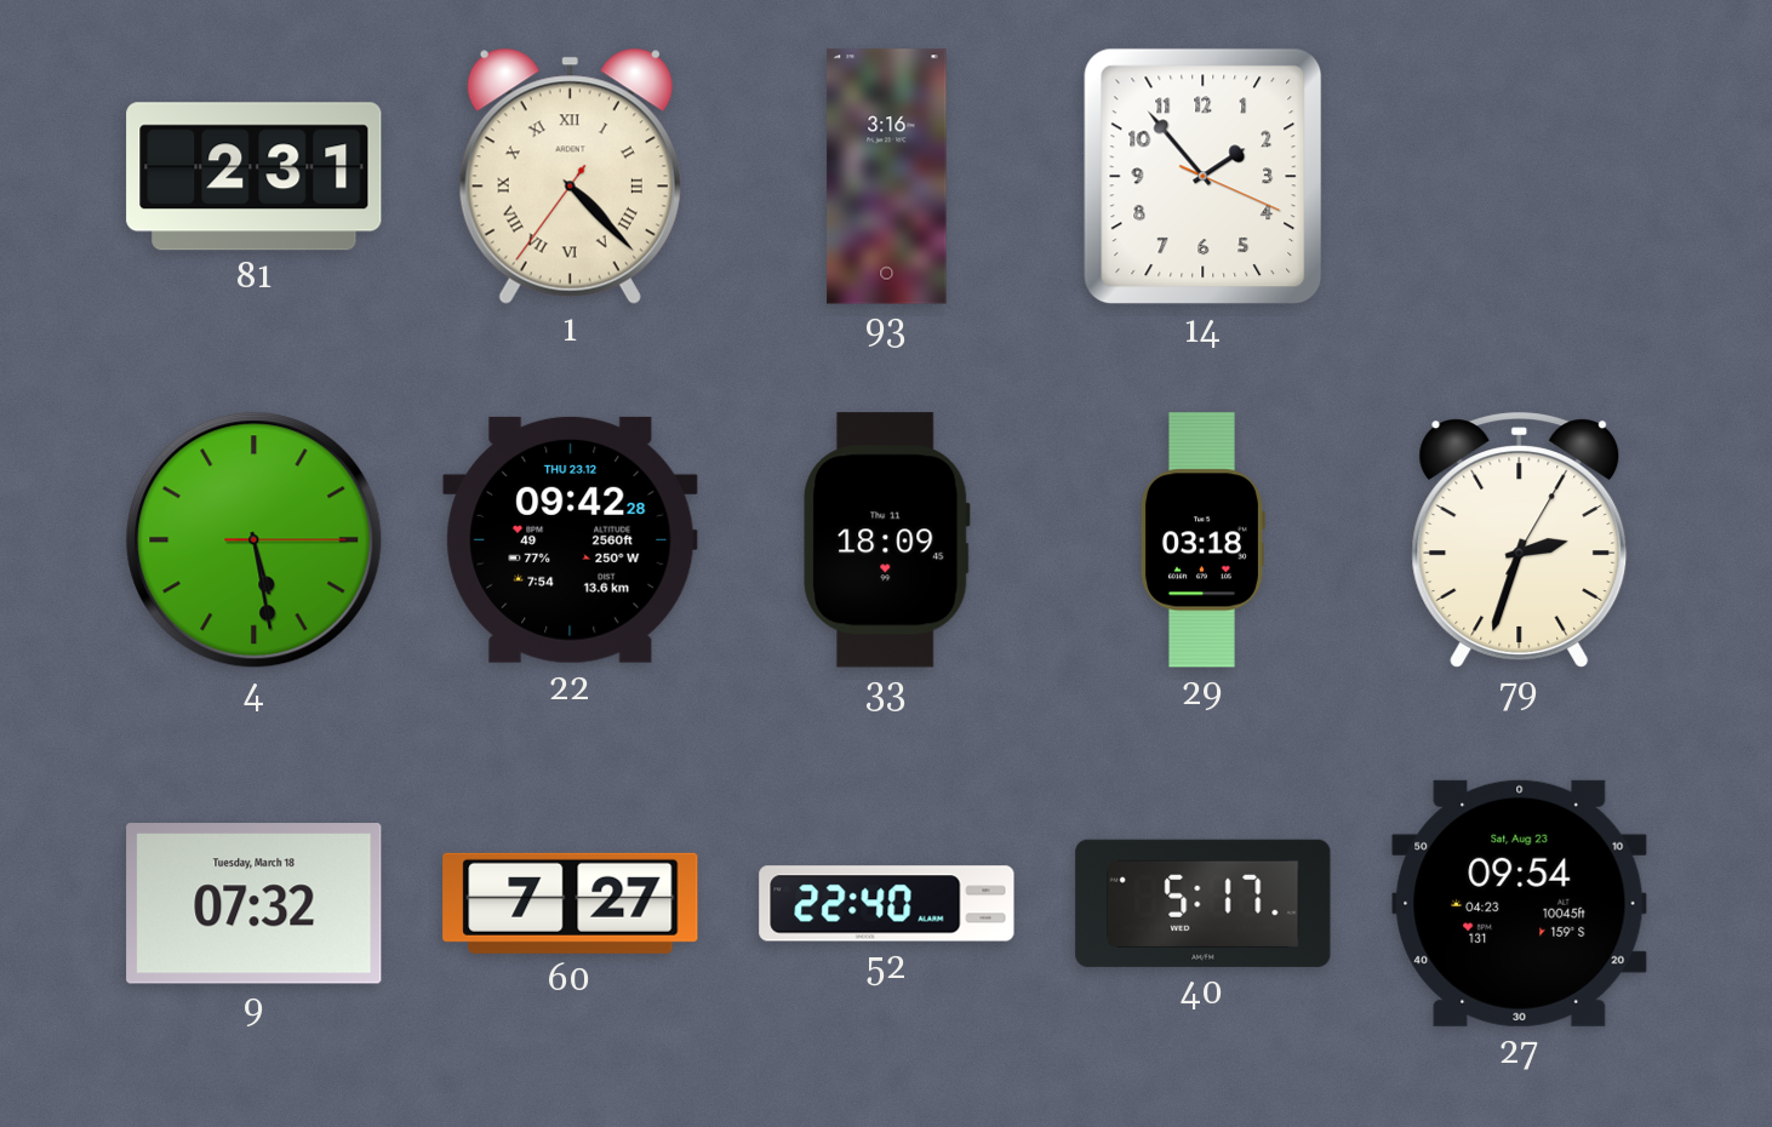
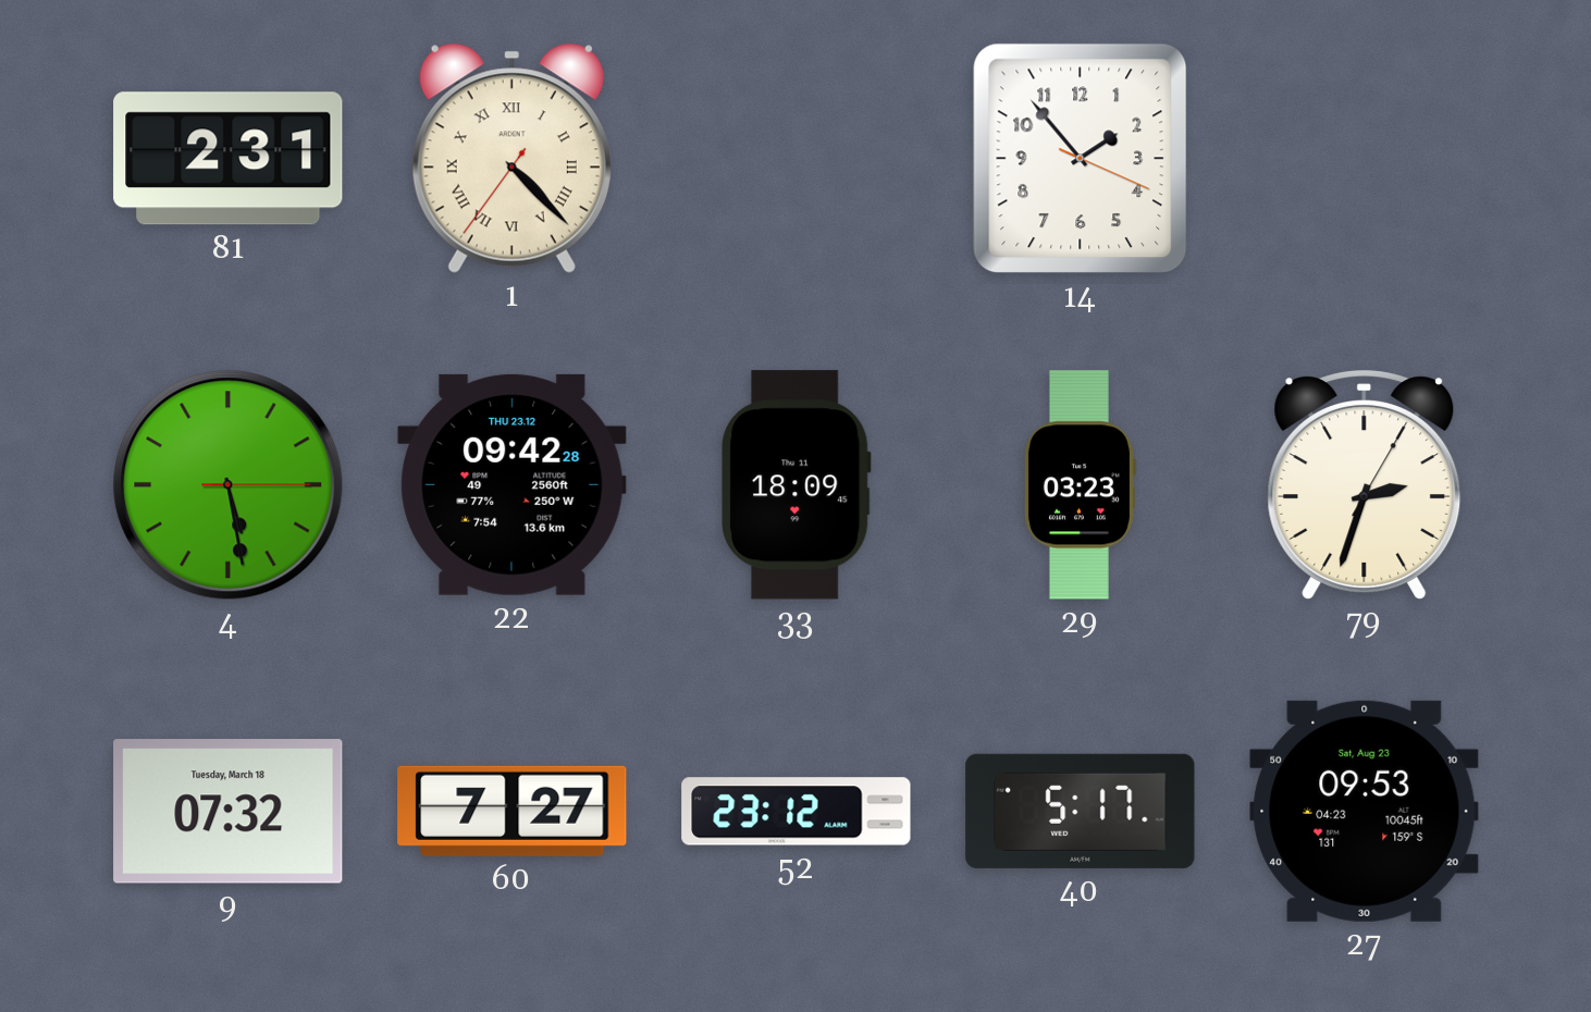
93: 3:16 -> none
29: 03:18 -> 03:23
52: 22:40 -> 23:12
27: 09:54 -> 09:53
